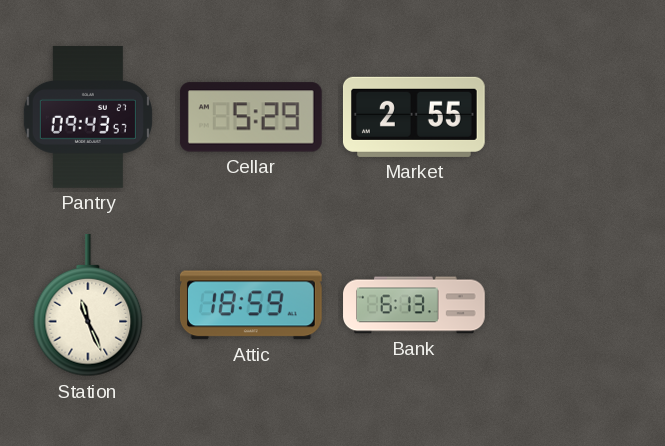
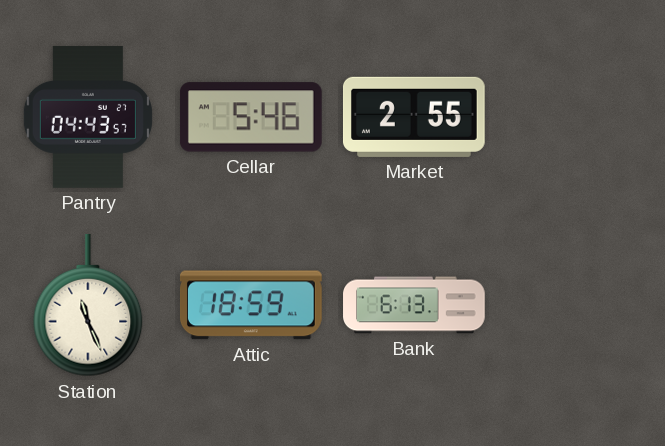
Pantry: 09:43 -> 04:43
Cellar: 5:29 -> 5:46
